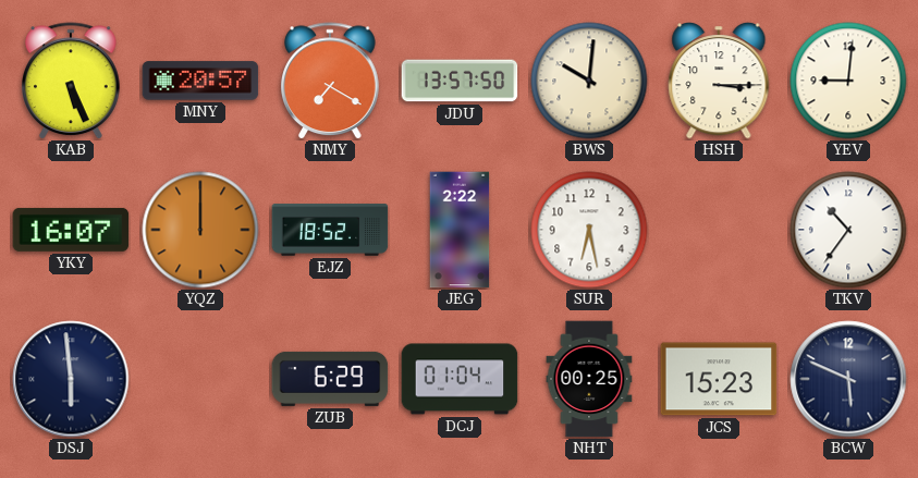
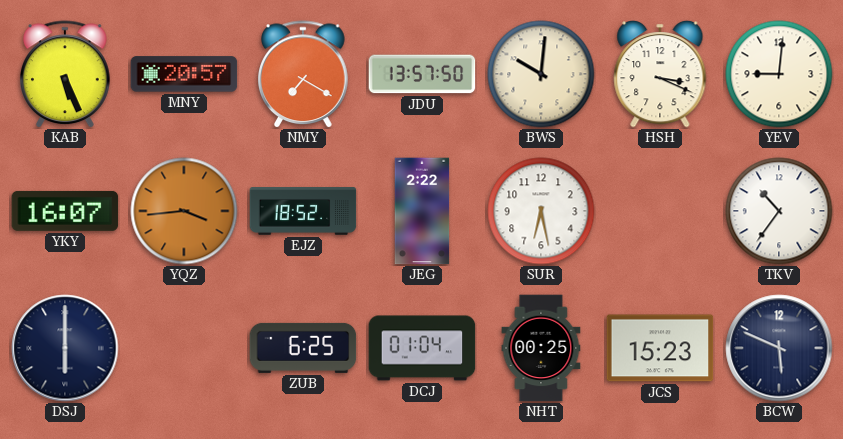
HSH: 3:15 -> 3:19
YQZ: 12:00 -> 3:44
DSJ: 5:59 -> 6:00
ZUB: 6:29 -> 6:25
